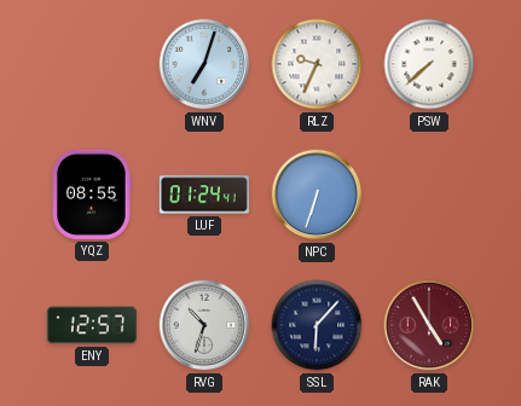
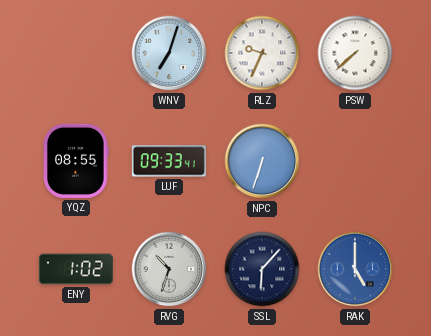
LUF: 01:24 -> 09:33
ENY: 12:57 -> 1:02
RAK: 4:55 -> 5:00
RAK dial: burgundy -> blue
